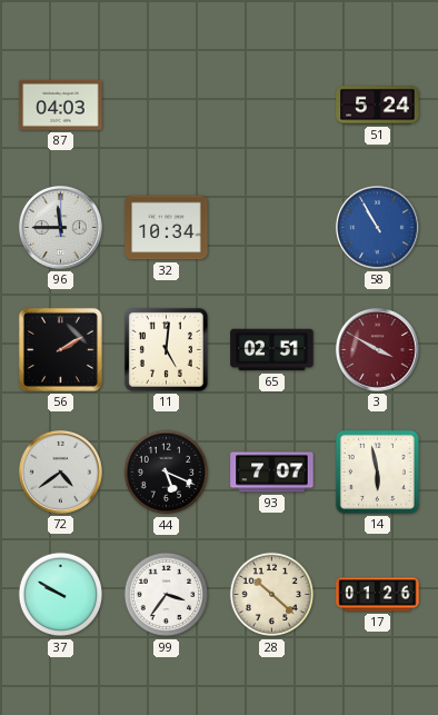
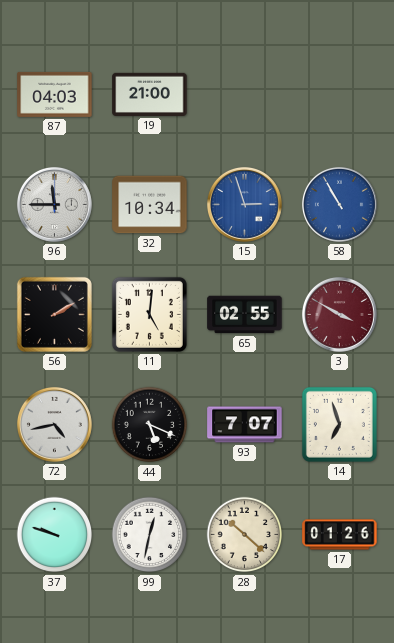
19: none -> 21:00
51: 5:24 -> none
15: none -> 2:57
65: 02:51 -> 02:55
72: 4:39 -> 4:43
14: 5:58 -> 6:57
37: 9:50 -> 9:48
99: 3:36 -> 12:32
